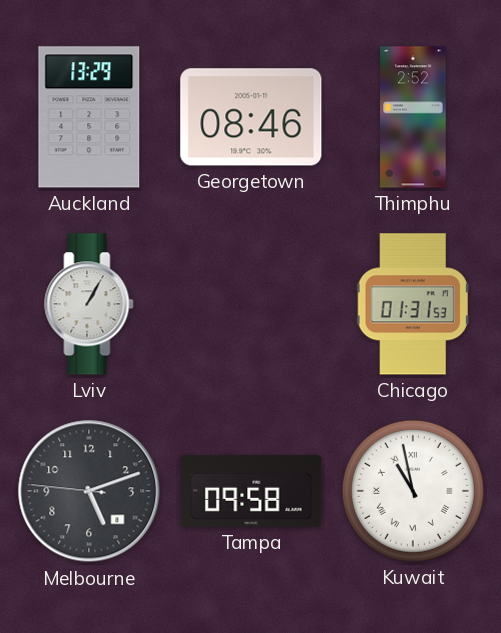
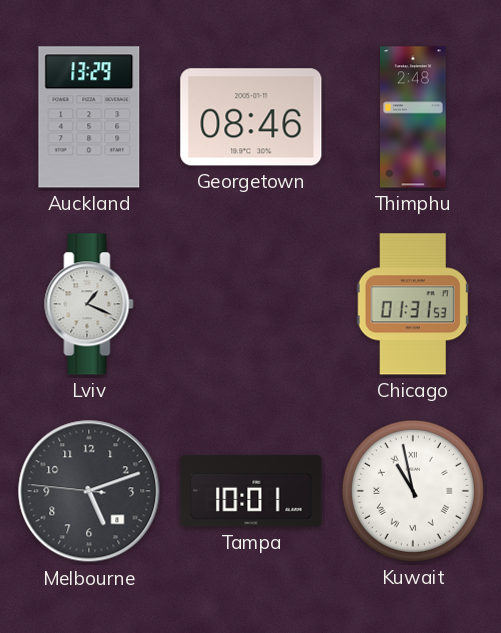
Thimphu: 2:52 -> 2:48
Lviv: 1:05 -> 1:19
Tampa: 09:58 -> 10:01
